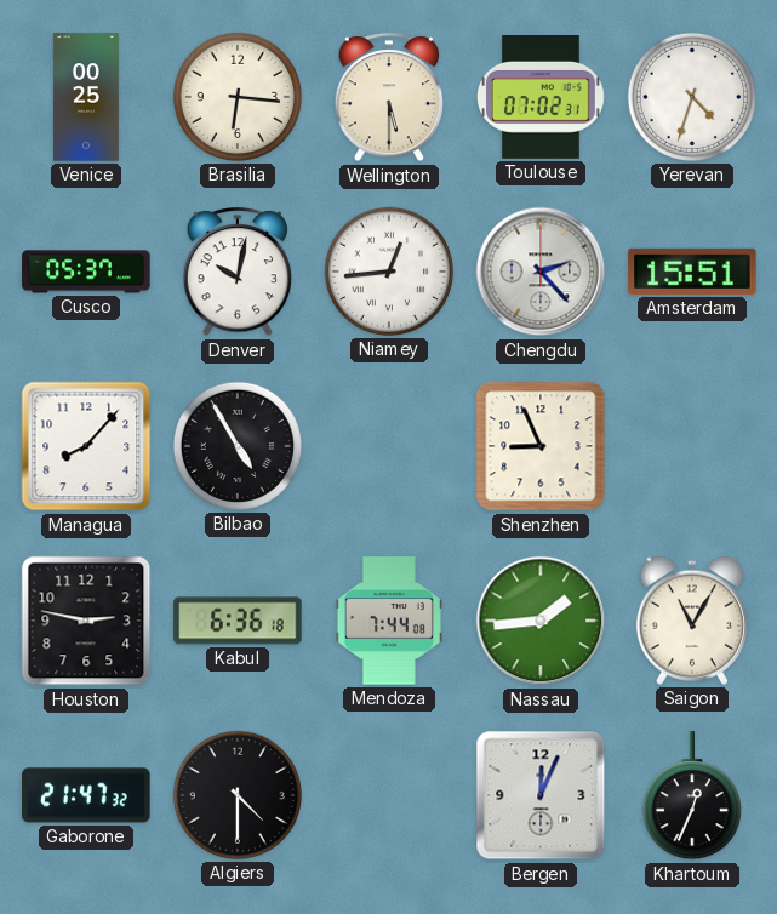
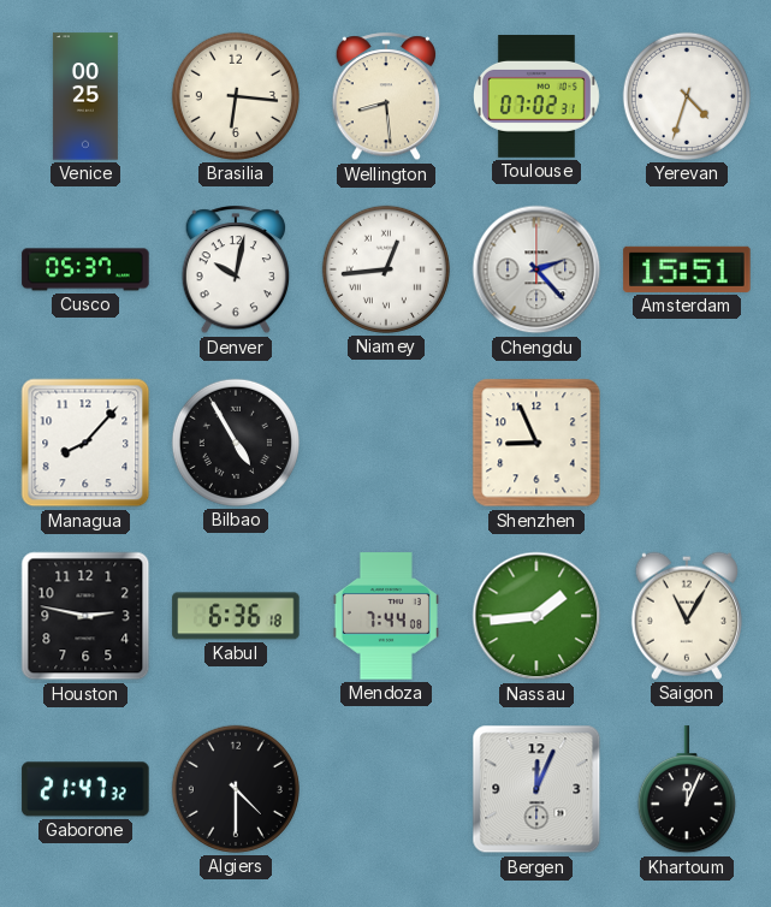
Wellington: 5:30 -> 8:29
Khartoum: 12:34 -> 12:04
